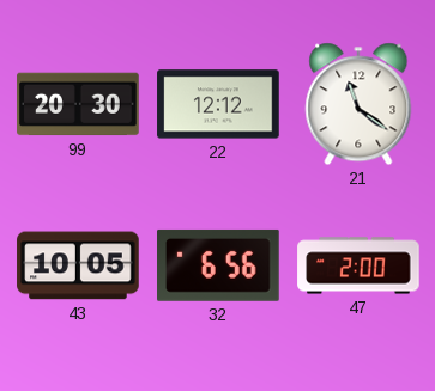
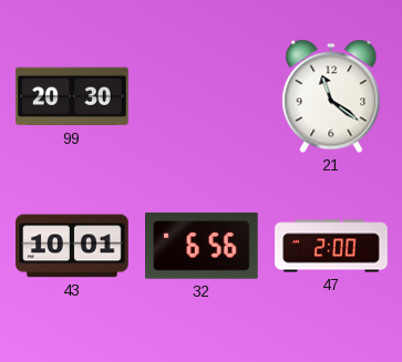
22: 12:12 -> none
43: 10:05 -> 10:01
